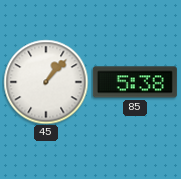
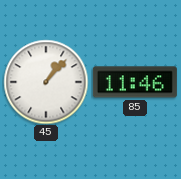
85: 5:38 -> 11:46
